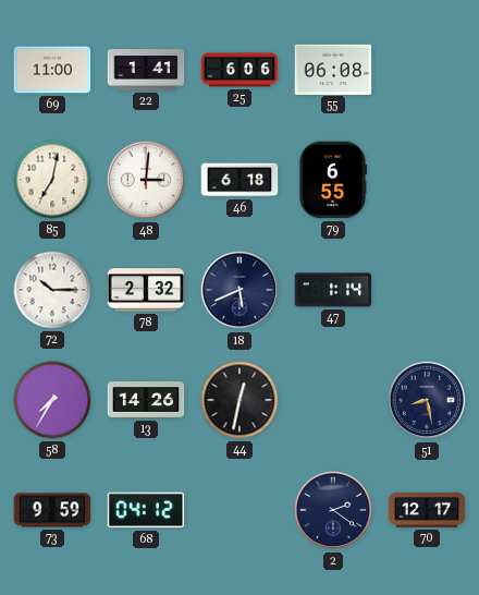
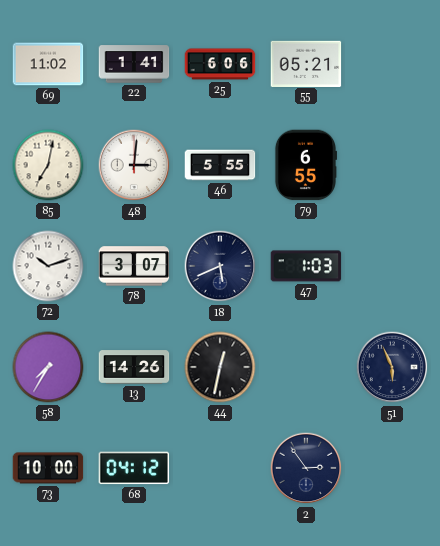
69: 11:00 -> 11:02
55: 06:08 -> 05:21
46: 6:18 -> 5:55
72: 10:15 -> 10:12
78: 2:32 -> 3:07
47: 1:14 -> 1:03
51: 8:28 -> 5:56
73: 9:59 -> 10:00
2: 2:21 -> 2:54
70: 12:17 -> none
